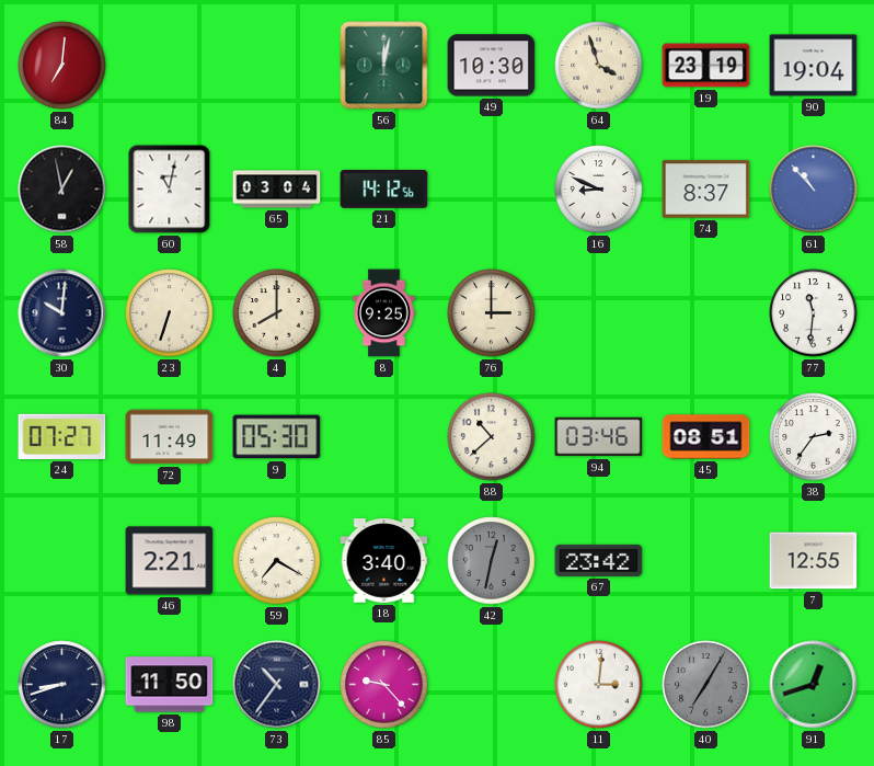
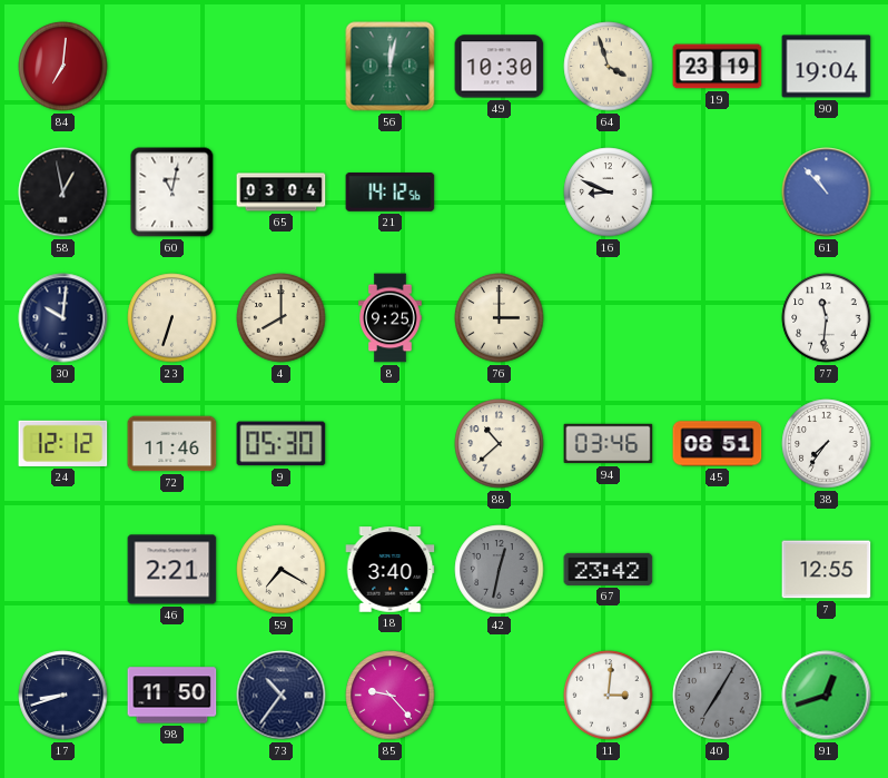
74: 8:37 -> none
24: 07:27 -> 12:12
72: 11:49 -> 11:46
38: 2:36 -> 7:36
